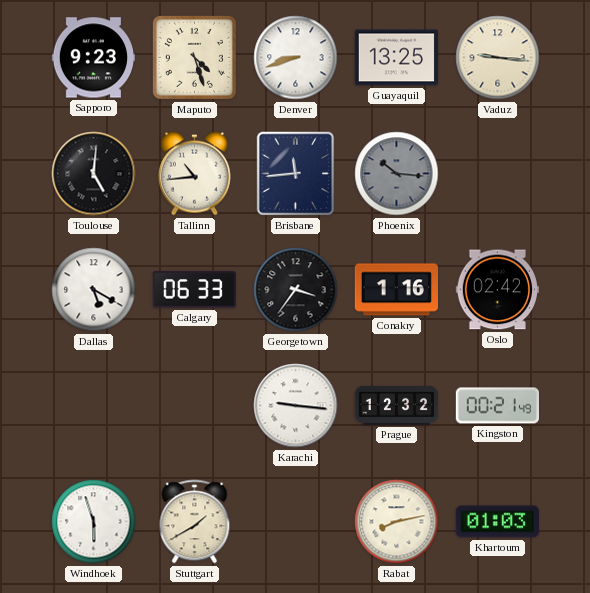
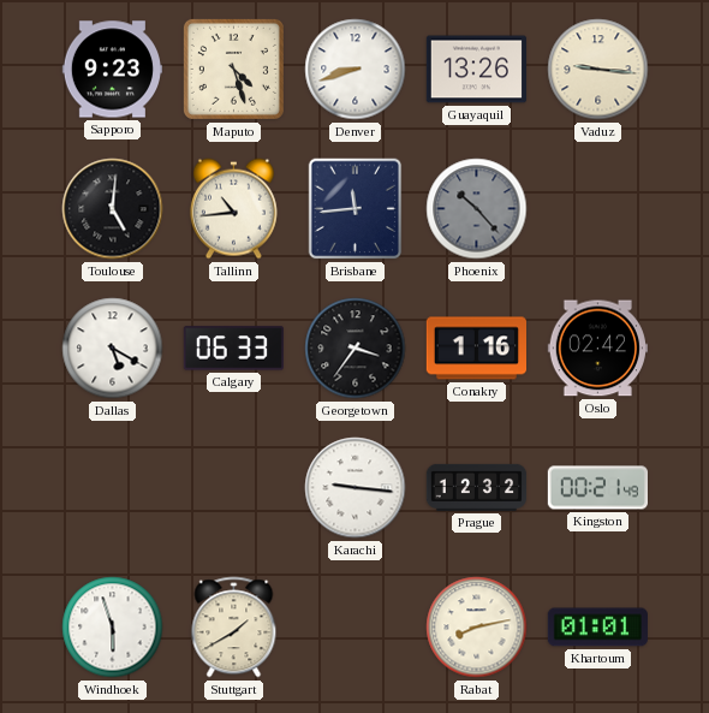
Guayaquil: 13:25 -> 13:26
Phoenix: 10:16 -> 10:23
Khartoum: 01:03 -> 01:01
